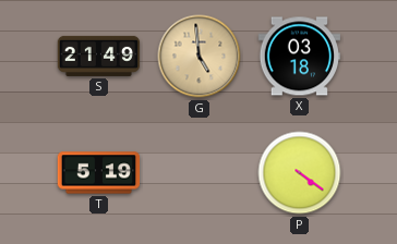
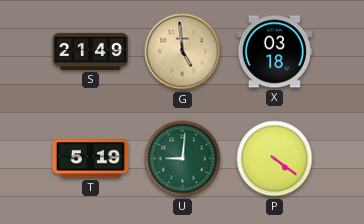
U: none -> 9:01
